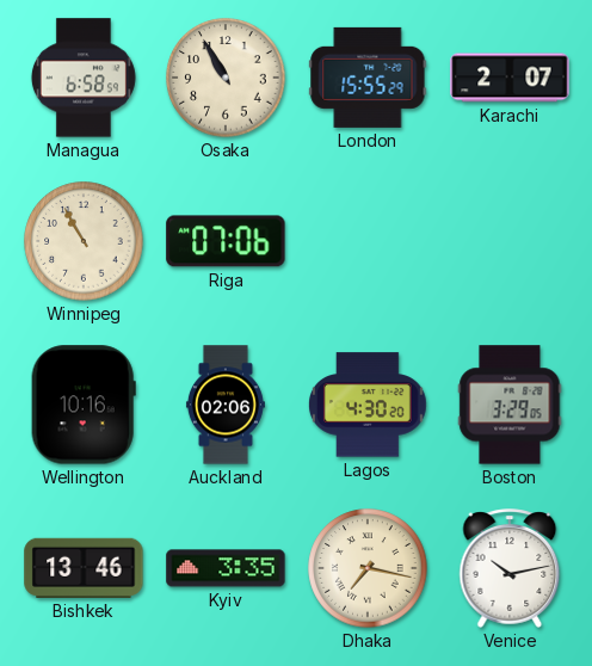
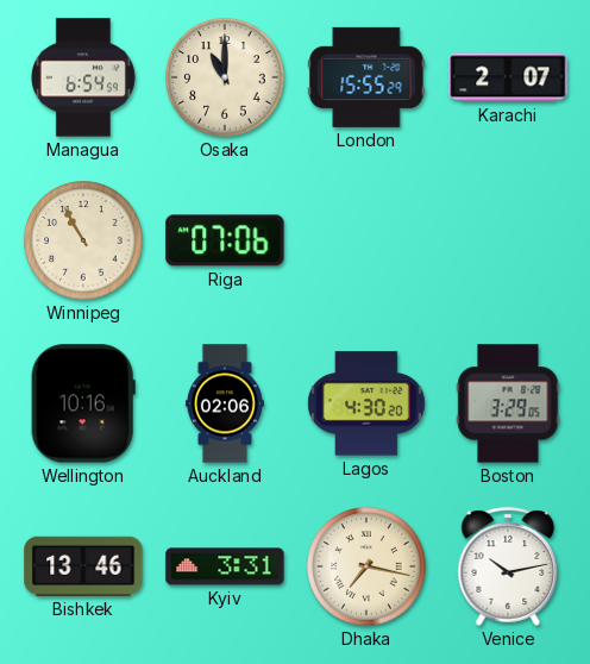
Managua: 6:58 -> 6:54
Osaka: 10:55 -> 11:00
Kyiv: 3:35 -> 3:31
